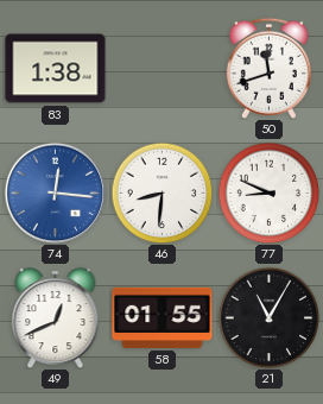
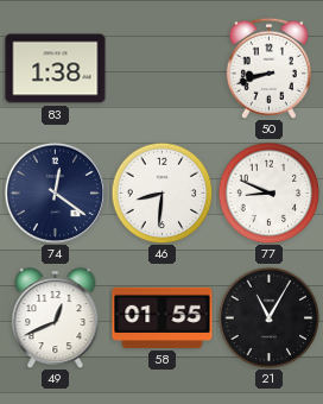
50: 11:42 -> 8:42
74: 12:16 -> 12:21
74 dial: blue -> navy
